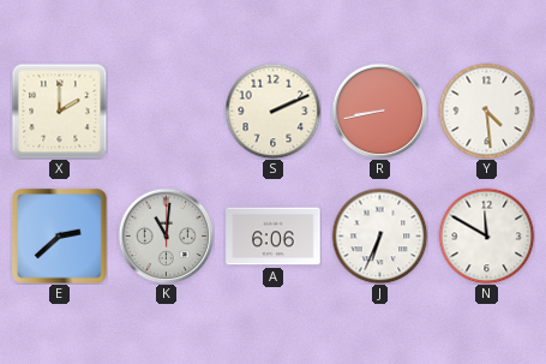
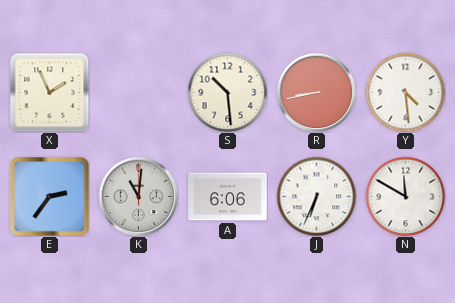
X: 2:00 -> 1:56
S: 2:11 -> 10:29
E: 2:38 -> 2:36
